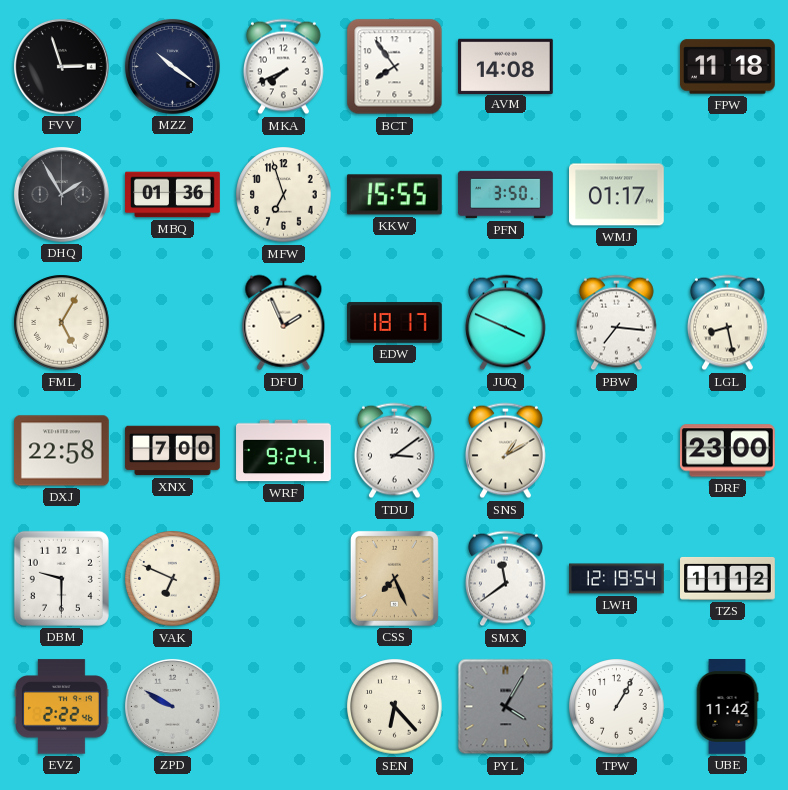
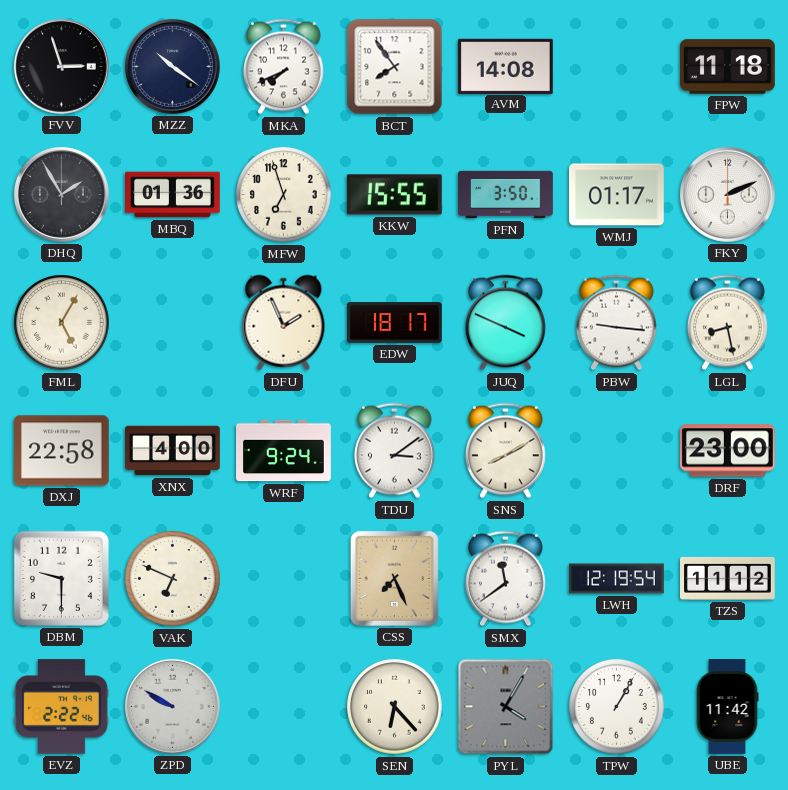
FKY: none -> 2:11
PBW: 7:16 -> 9:16
XNX: 7:00 -> 4:00
SNS: 1:10 -> 8:10
